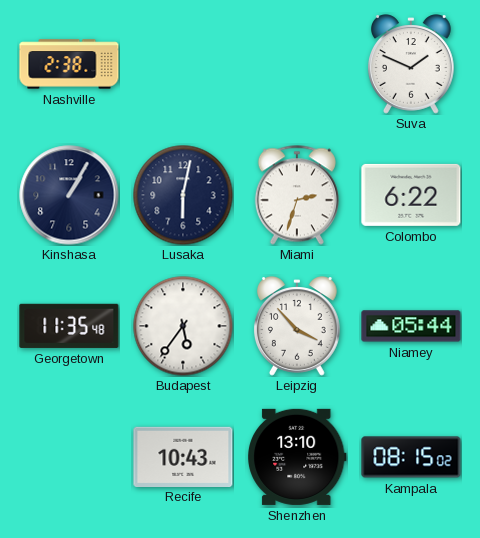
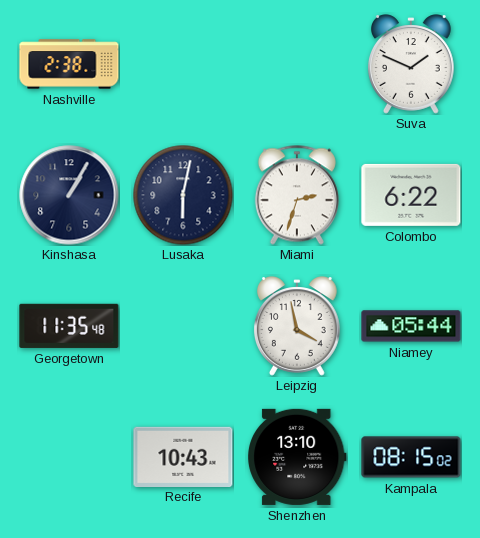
Budapest: 5:36 -> none
Leipzig: 3:53 -> 3:58
